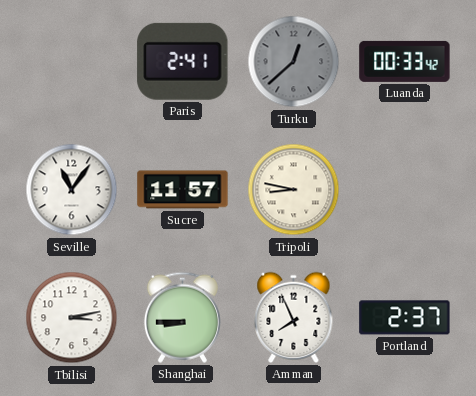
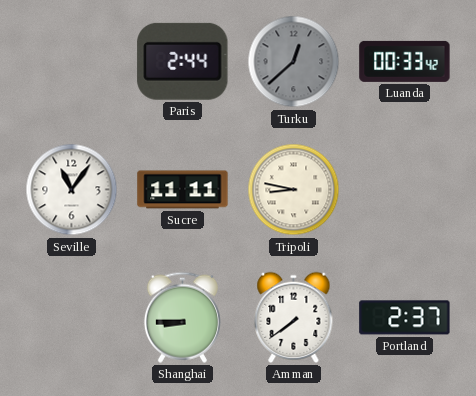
Paris: 2:41 -> 2:44
Sucre: 11:57 -> 11:11
Tbilisi: 3:13 -> none
Amman: 7:56 -> 7:39
